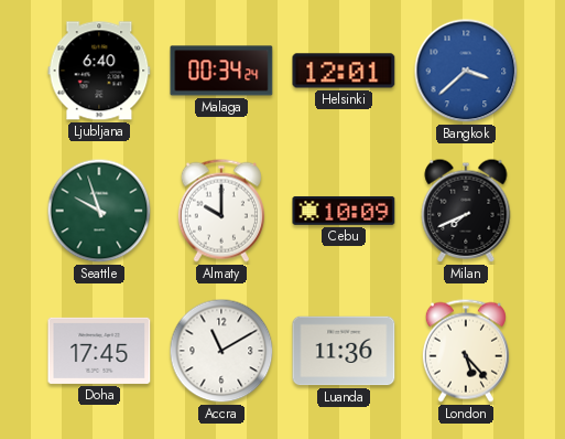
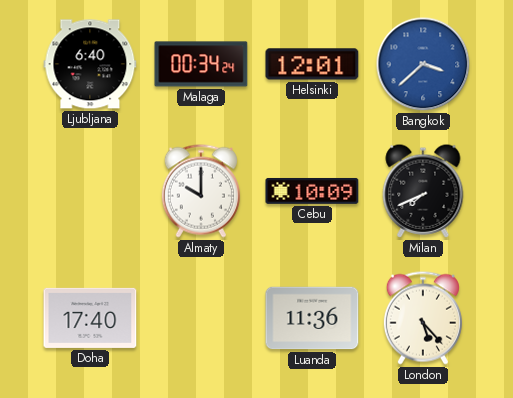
Seattle: 9:57 -> none
Doha: 17:45 -> 17:40
Accra: 11:10 -> none
